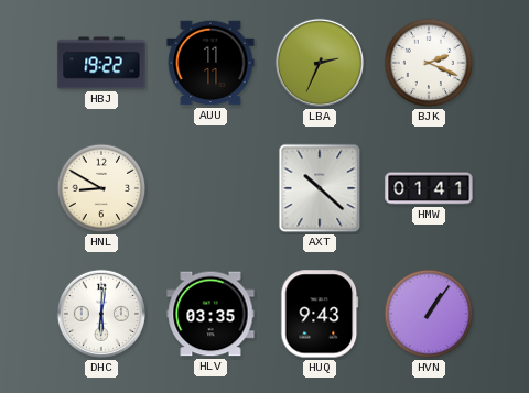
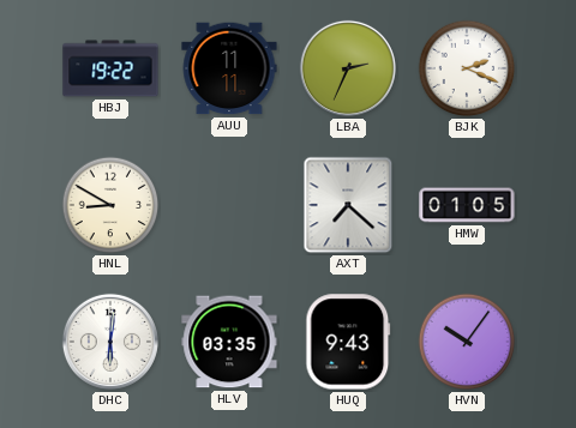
AXT: 10:22 -> 7:22
HMW: 01:41 -> 01:05
HVN: 1:06 -> 10:06
